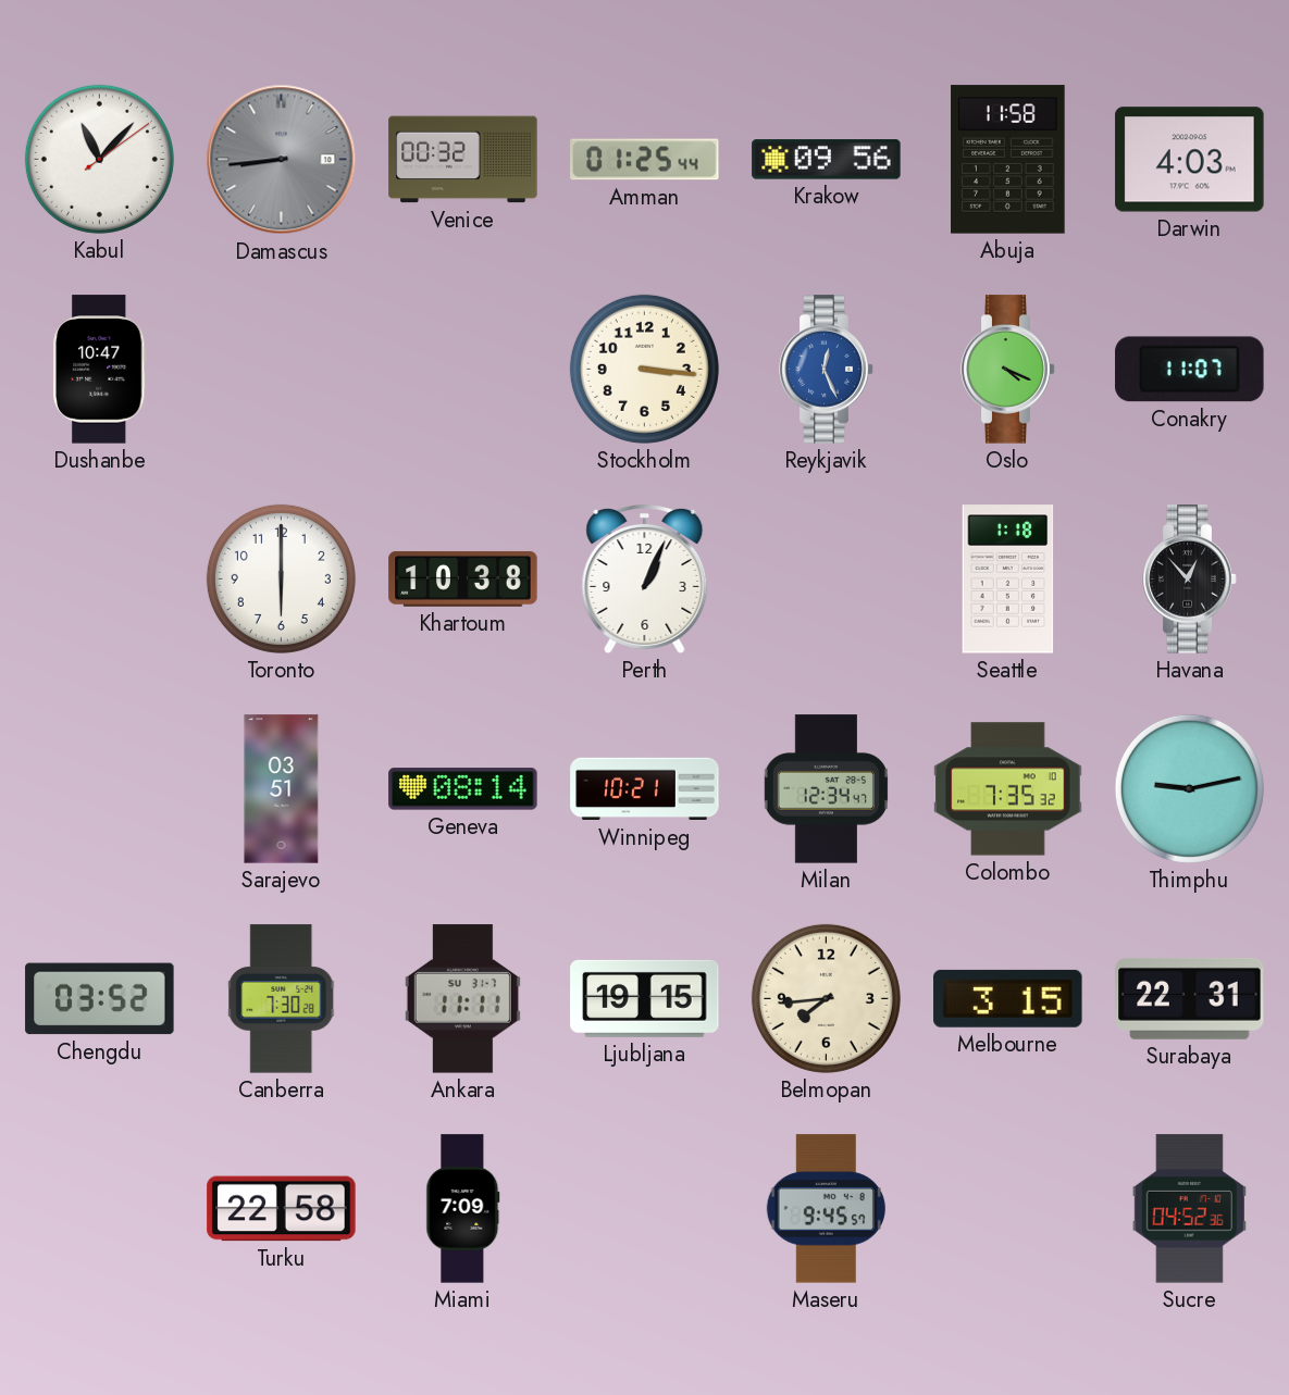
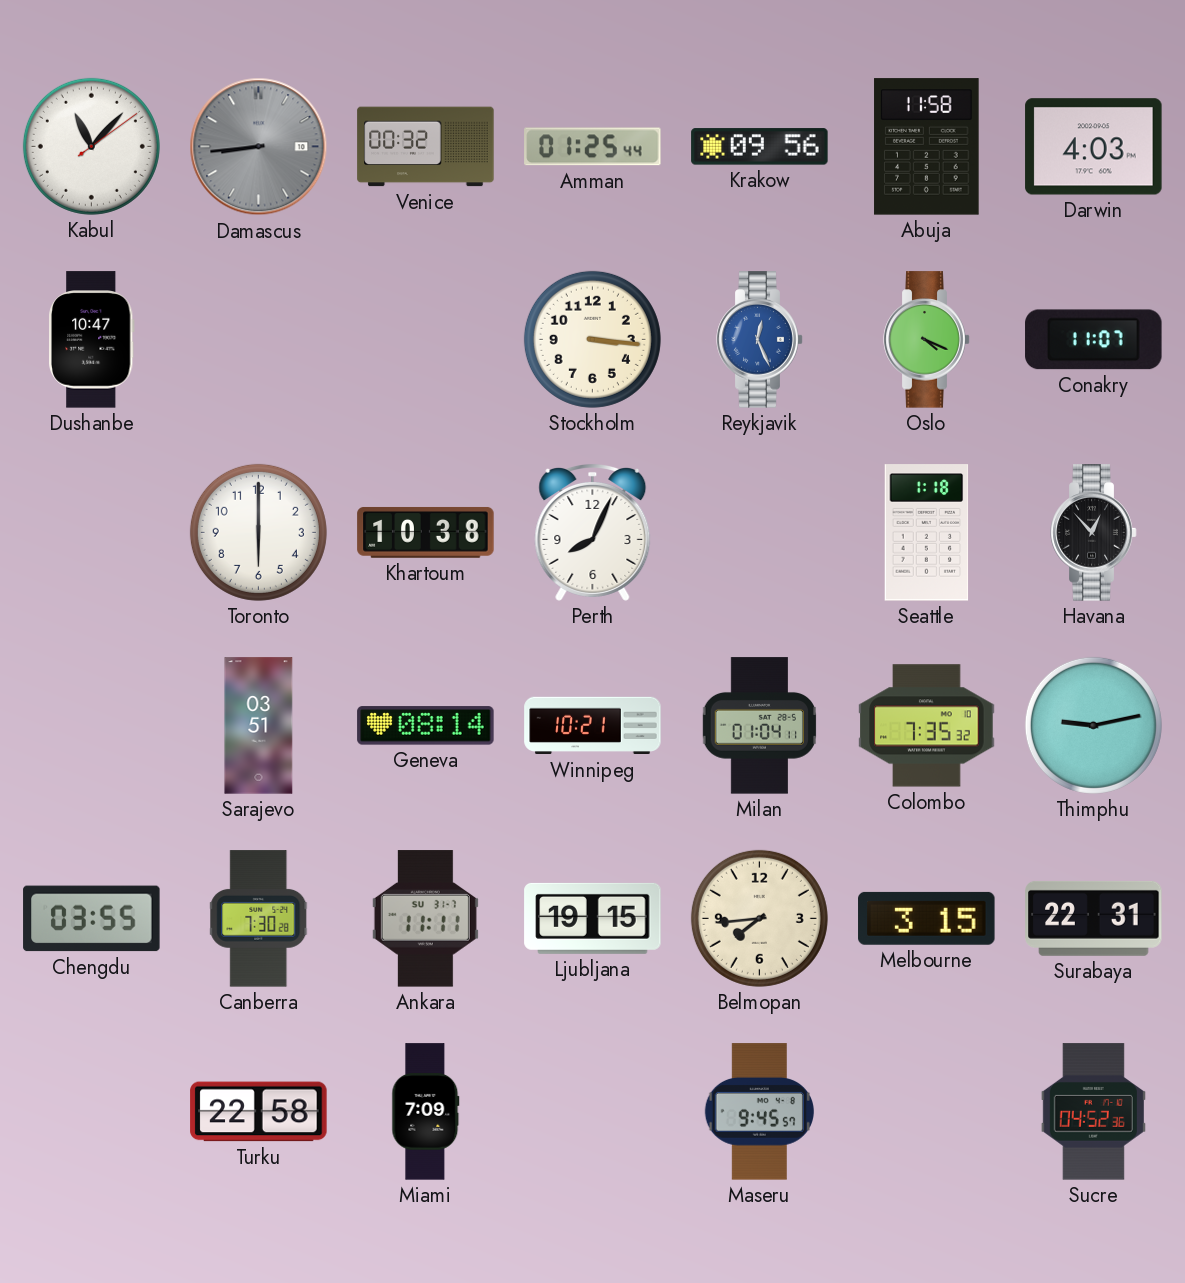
Perth: 1:04 -> 8:04
Milan: 12:34 -> 01:04
Chengdu: 03:52 -> 03:55
